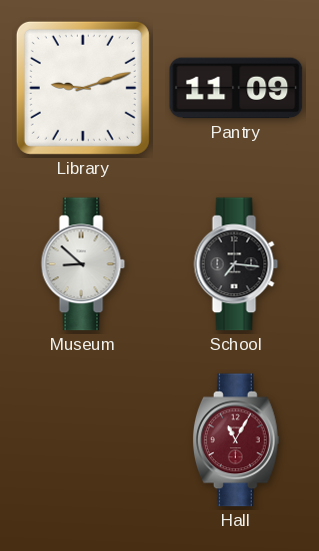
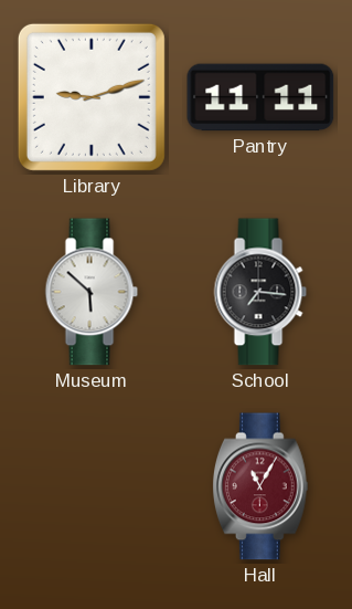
Pantry: 11:09 -> 11:11
Museum: 8:52 -> 5:52
